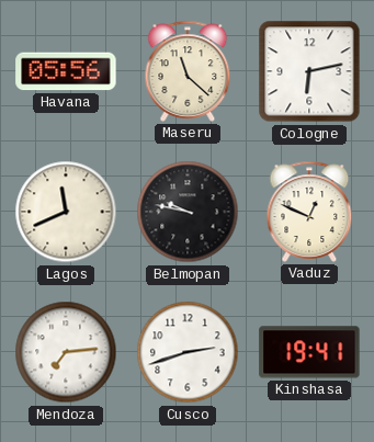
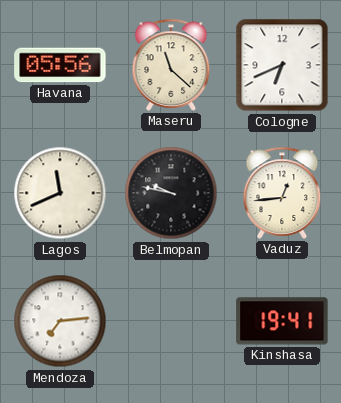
Cologne: 6:13 -> 6:41
Vaduz: 12:49 -> 12:44
Cusco: 2:42 -> none
